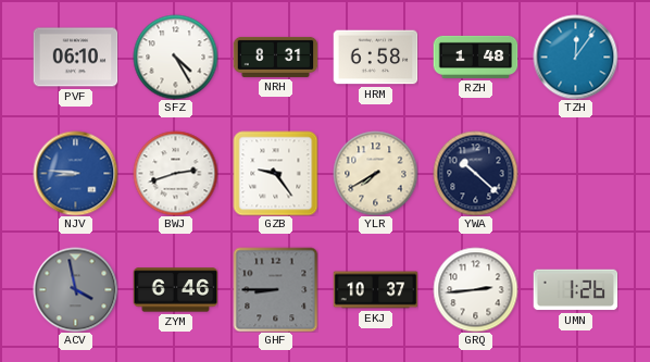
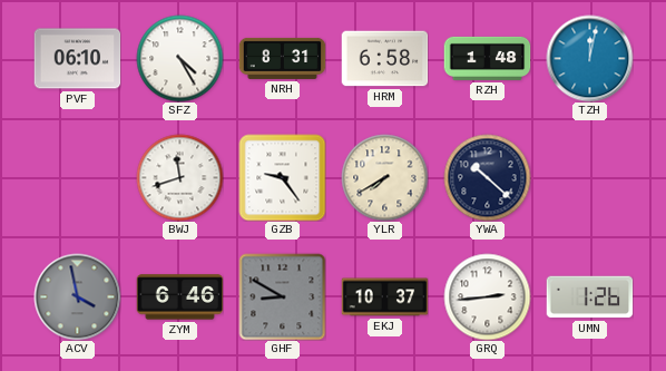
TZH: 12:06 -> 12:02
NJV: 8:46 -> none
BWJ: 2:42 -> 11:42
GHF: 8:45 -> 8:50
